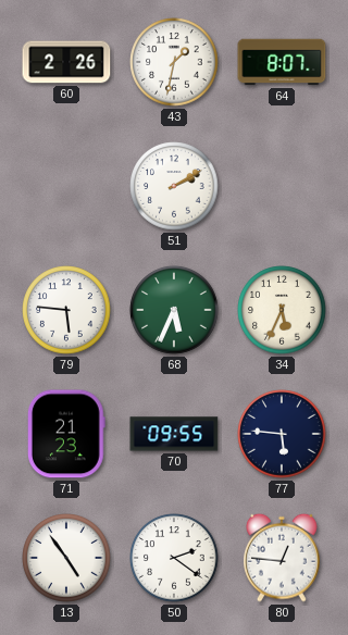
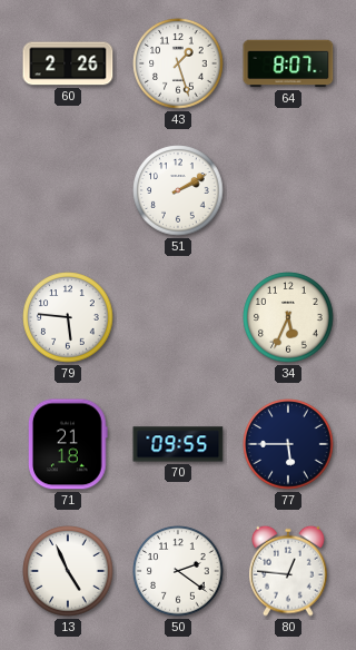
43: 1:32 -> 1:27
68: 5:34 -> none
71: 21:23 -> 21:18
77: 5:46 -> 5:45
13: 4:54 -> 4:56
